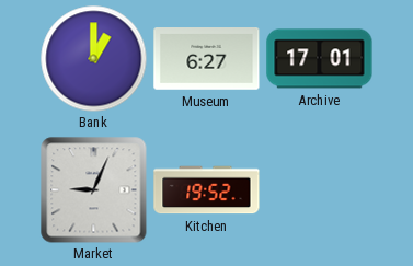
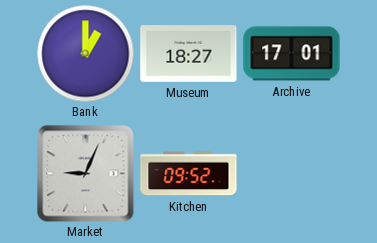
Museum: 6:27 -> 18:27
Kitchen: 19:52 -> 09:52
